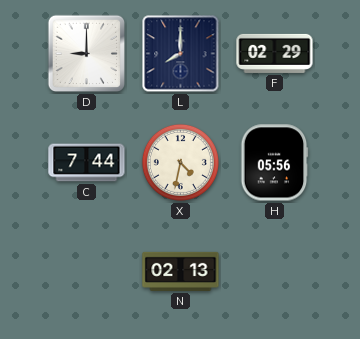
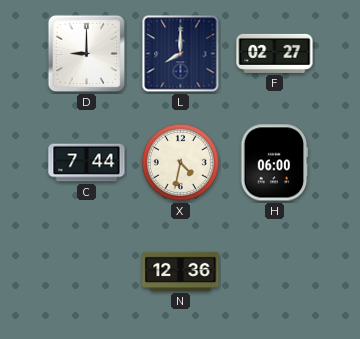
F: 02:29 -> 02:27
H: 05:56 -> 06:00
N: 02:13 -> 12:36
